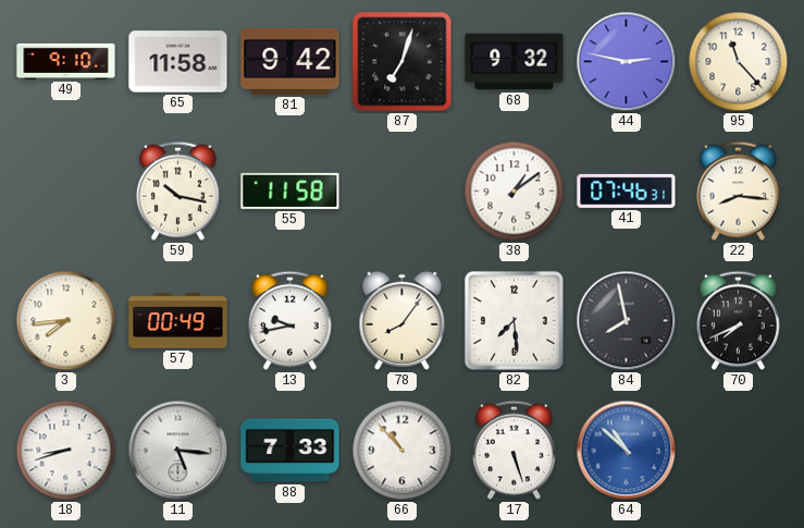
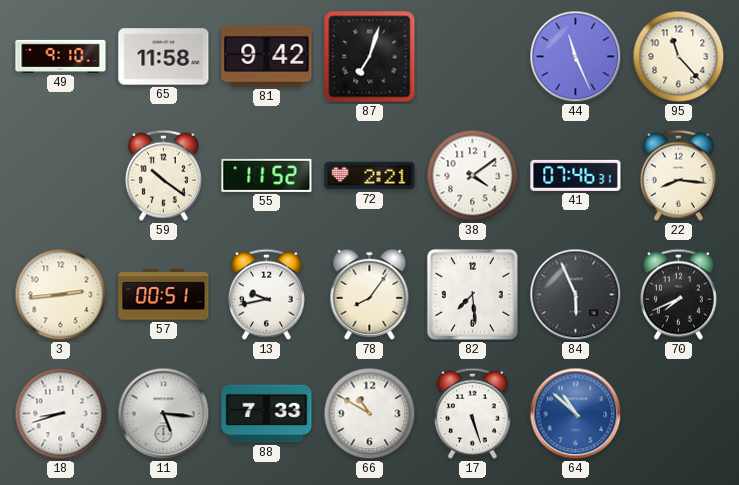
68: 9:32 -> none
44: 2:47 -> 11:26
59: 10:17 -> 10:21
55: 11:58 -> 11:52
72: none -> 2:21
38: 1:09 -> 4:09
3: 7:44 -> 2:44
57: 00:49 -> 00:51
84: 7:58 -> 5:56
66: 10:53 -> 10:50
